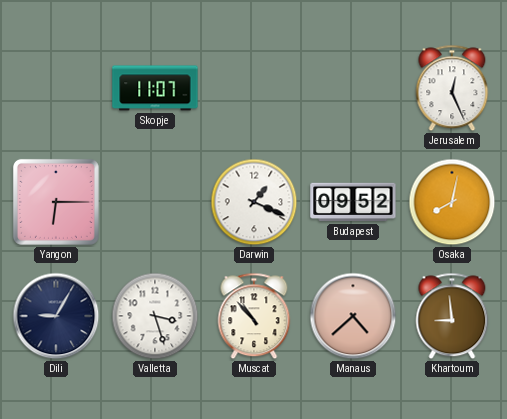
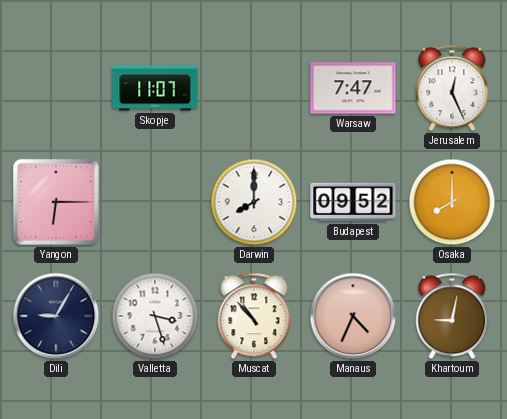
Warsaw: none -> 7:47
Darwin: 1:19 -> 8:00
Osaka: 8:02 -> 8:00
Manaus: 4:38 -> 4:34
Khartoum: 8:59 -> 9:02
